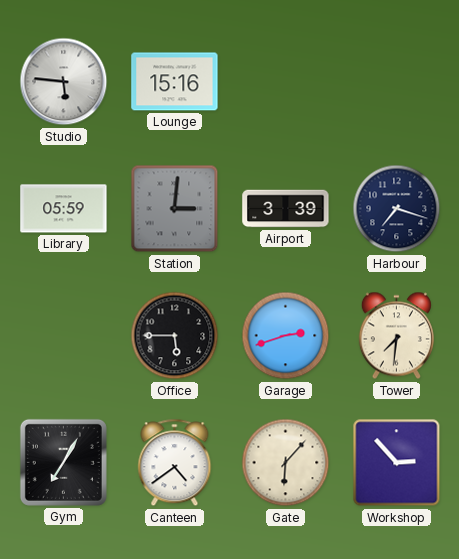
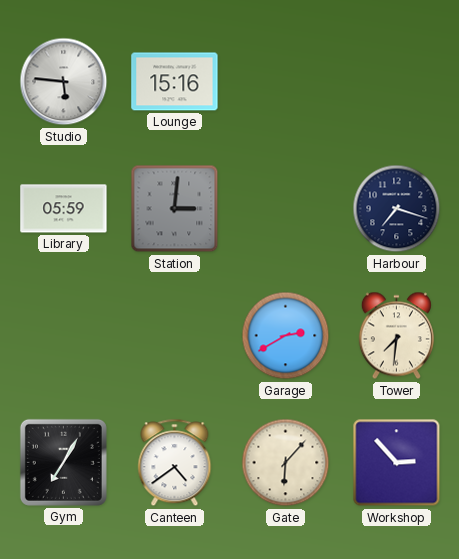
Airport: 3:39 -> none
Office: 5:45 -> none
Garage: 2:42 -> 2:40
